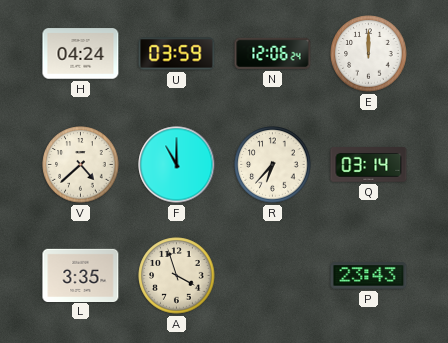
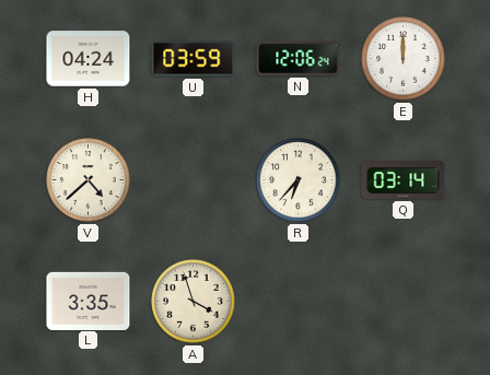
F: 11:00 -> none
P: 23:43 -> none
